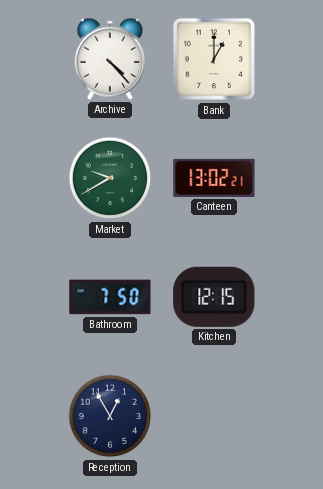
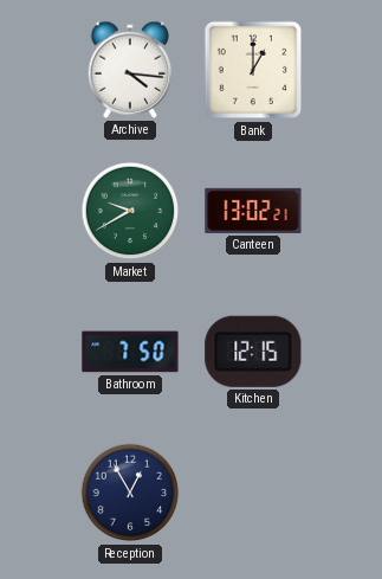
Archive: 4:23 -> 4:16
